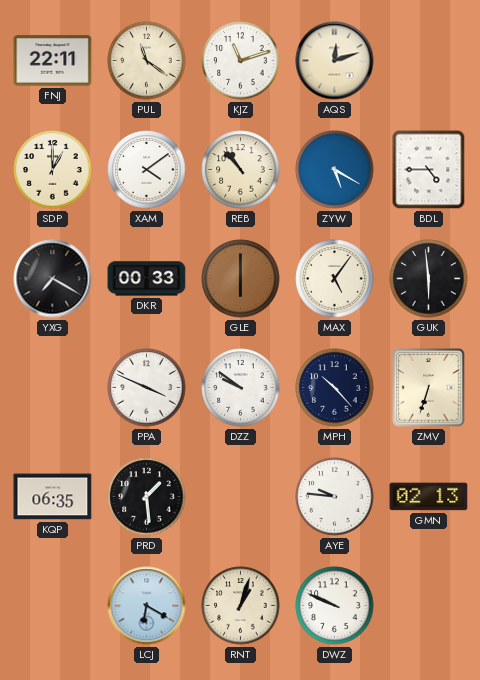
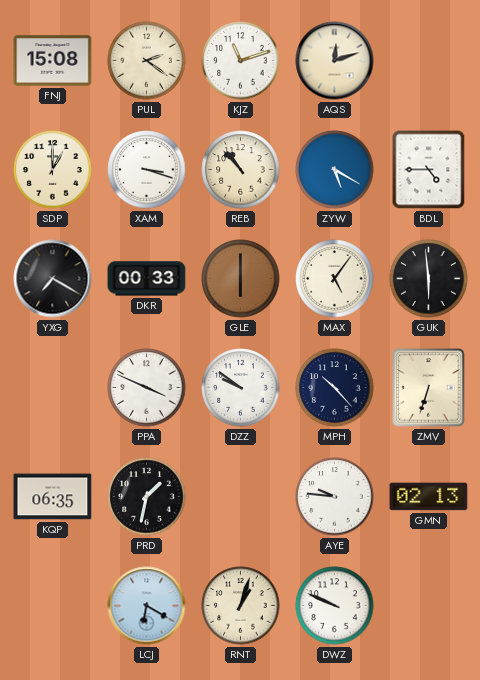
FNJ: 22:11 -> 15:08
PUL: 11:21 -> 2:21
XAM: 4:09 -> 3:18
PRD: 1:29 -> 1:32
